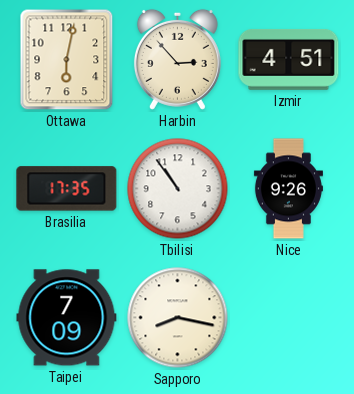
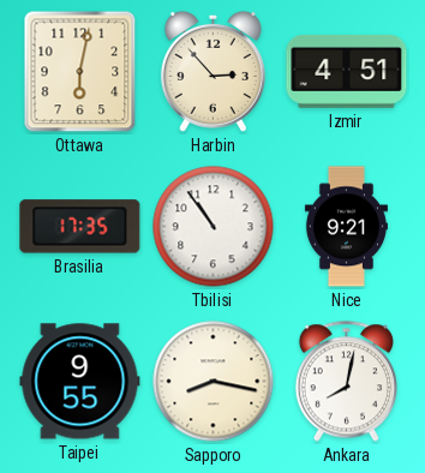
Nice: 9:26 -> 9:21
Taipei: 7:09 -> 9:55
Ankara: none -> 8:02
